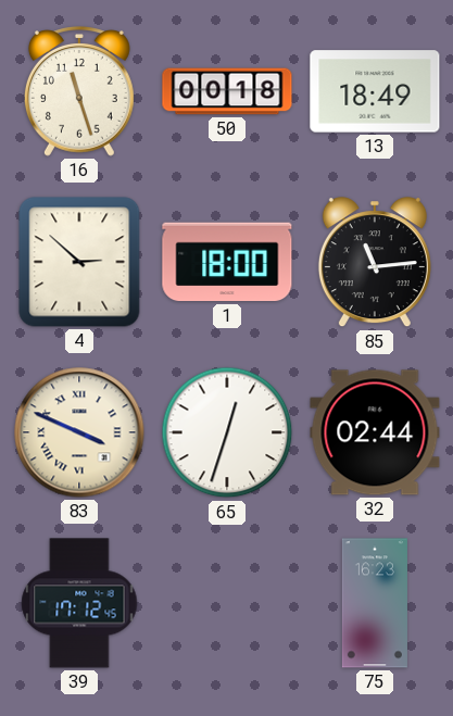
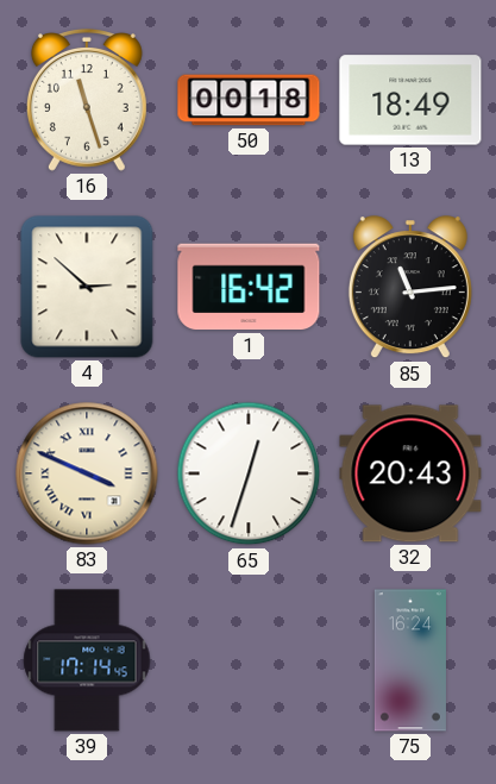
1: 18:00 -> 16:42
32: 02:44 -> 20:43
39: 17:12 -> 17:14
75: 16:23 -> 16:24
